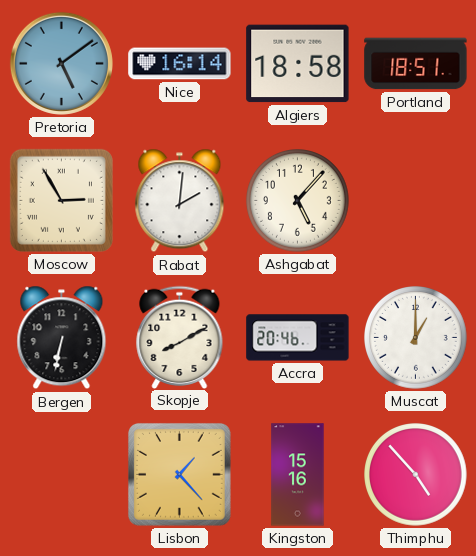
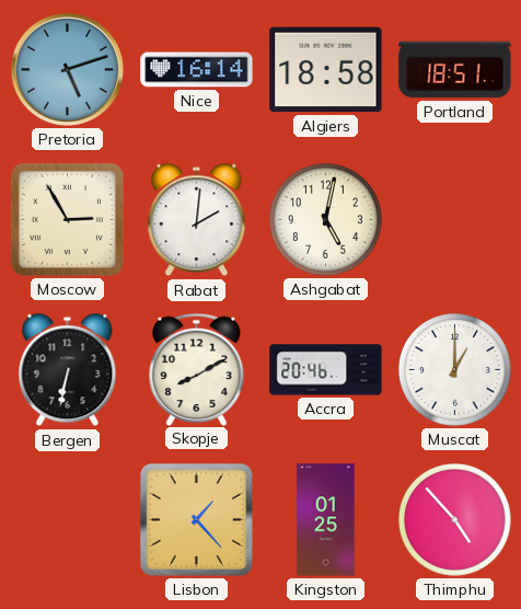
Pretoria: 5:09 -> 5:12
Ashgabat: 5:07 -> 5:02
Kingston: 15:16 -> 01:25
